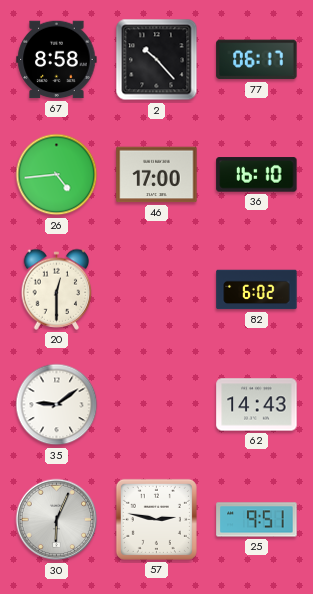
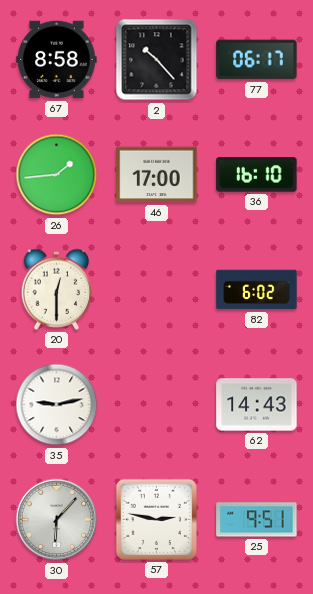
26: 4:44 -> 1:44
35: 9:09 -> 9:13
30: 6:04 -> 6:07
